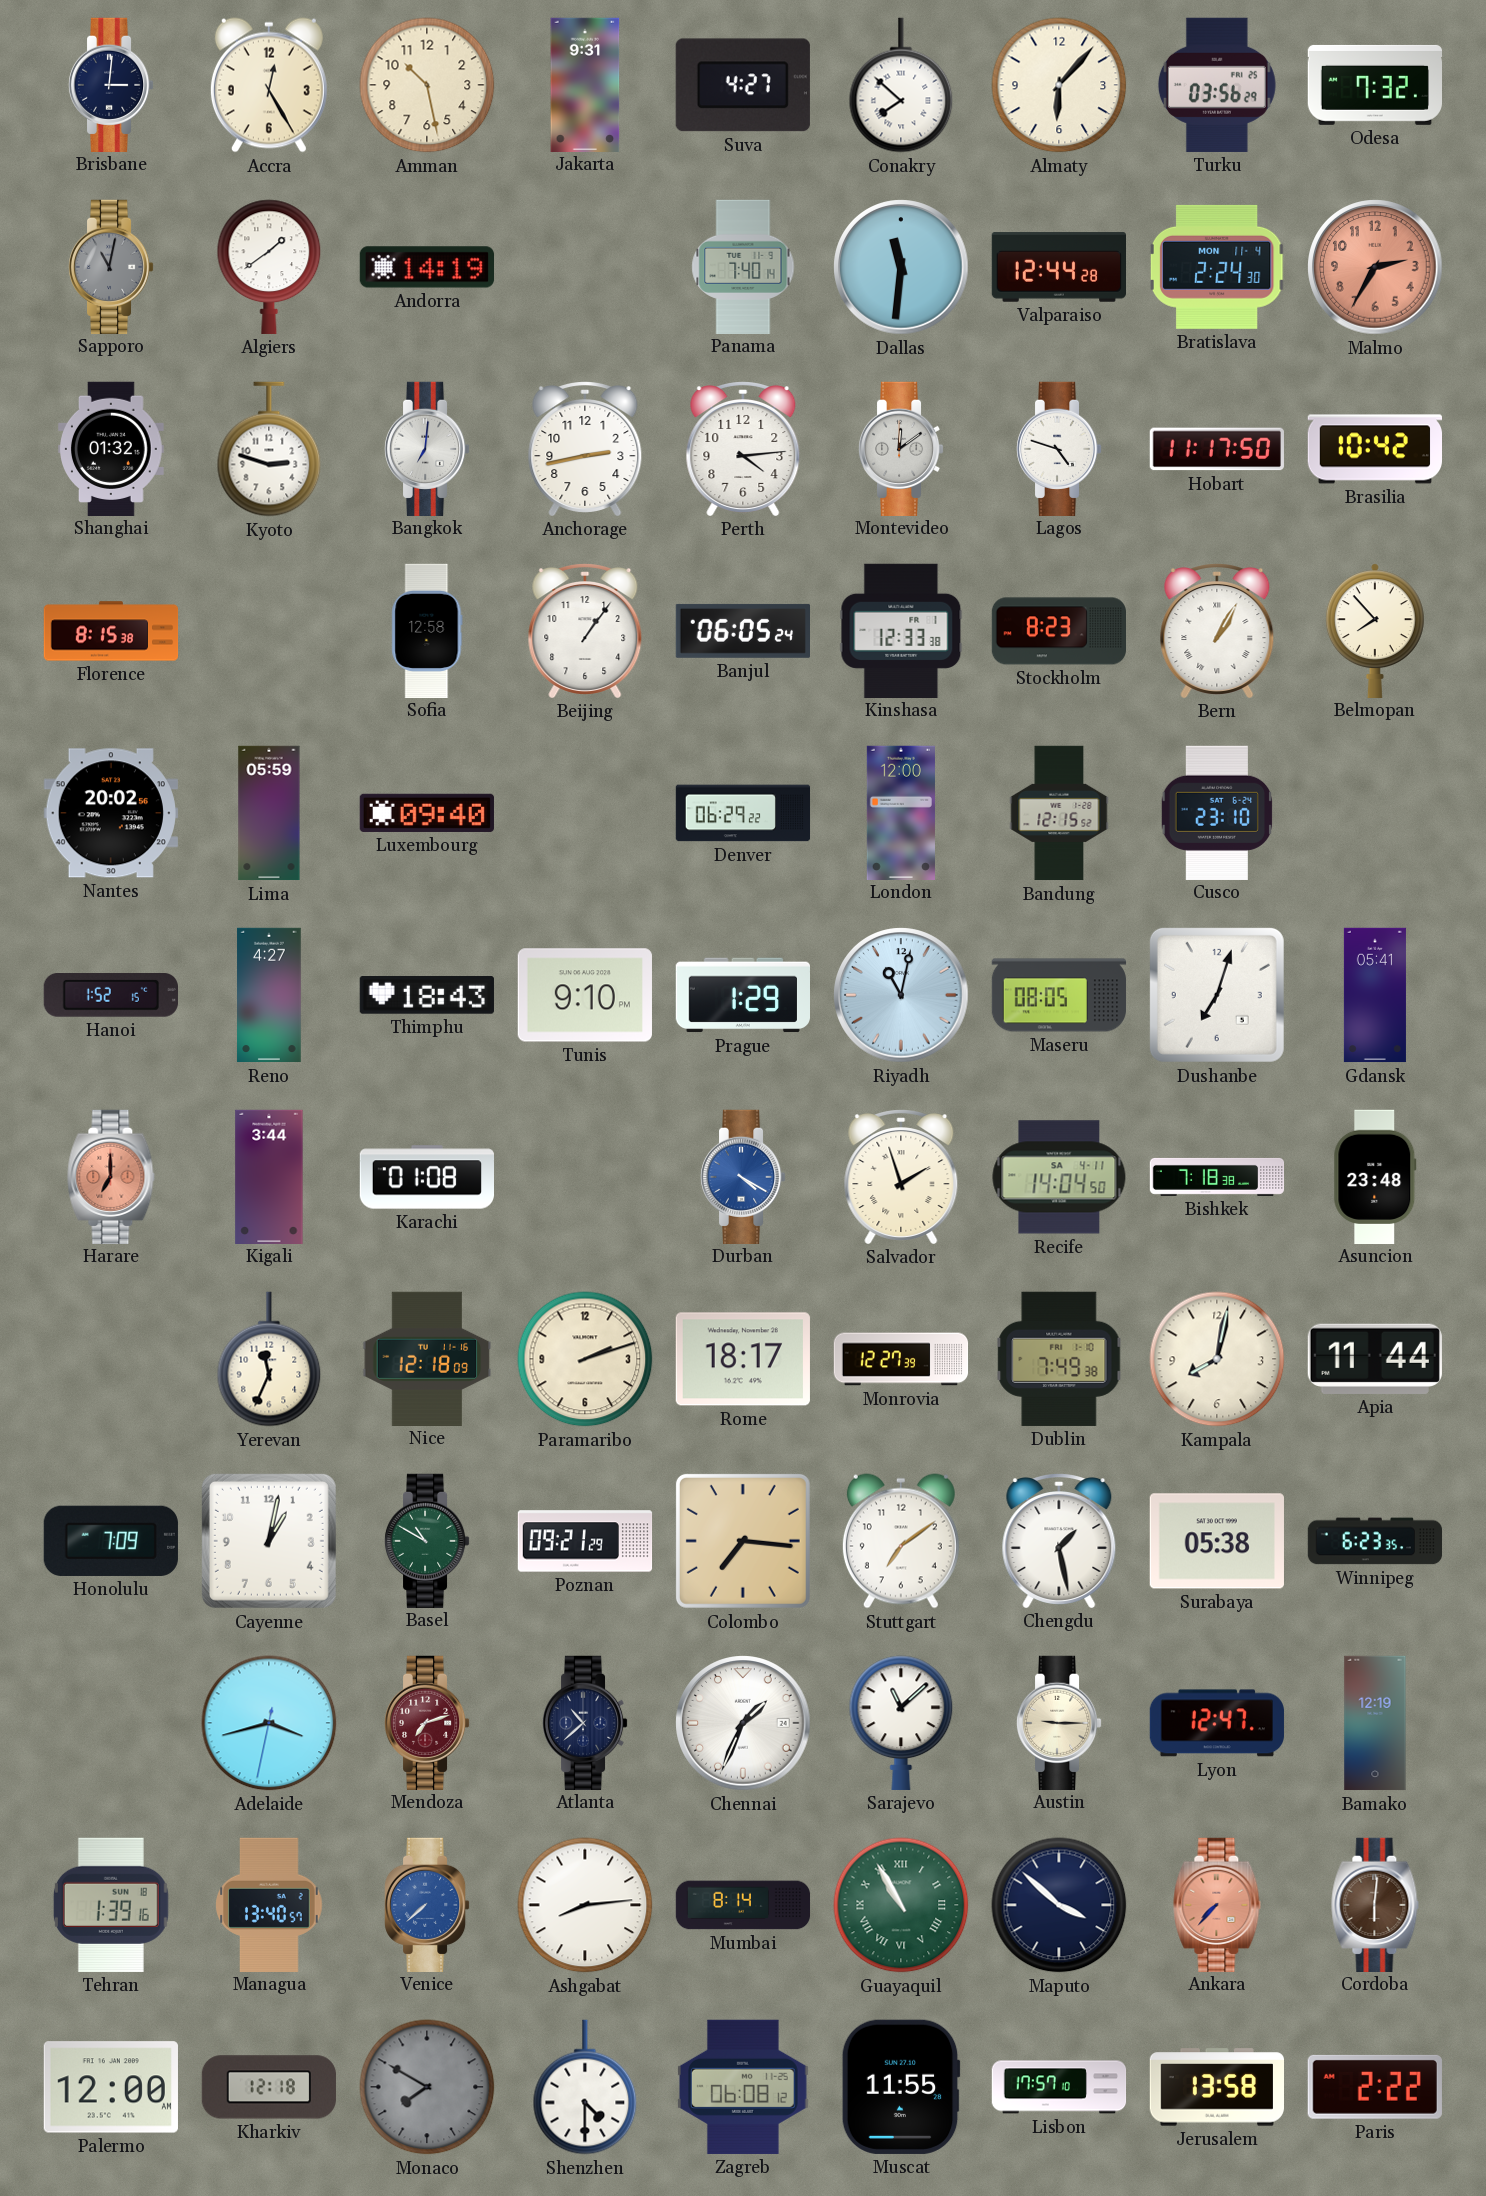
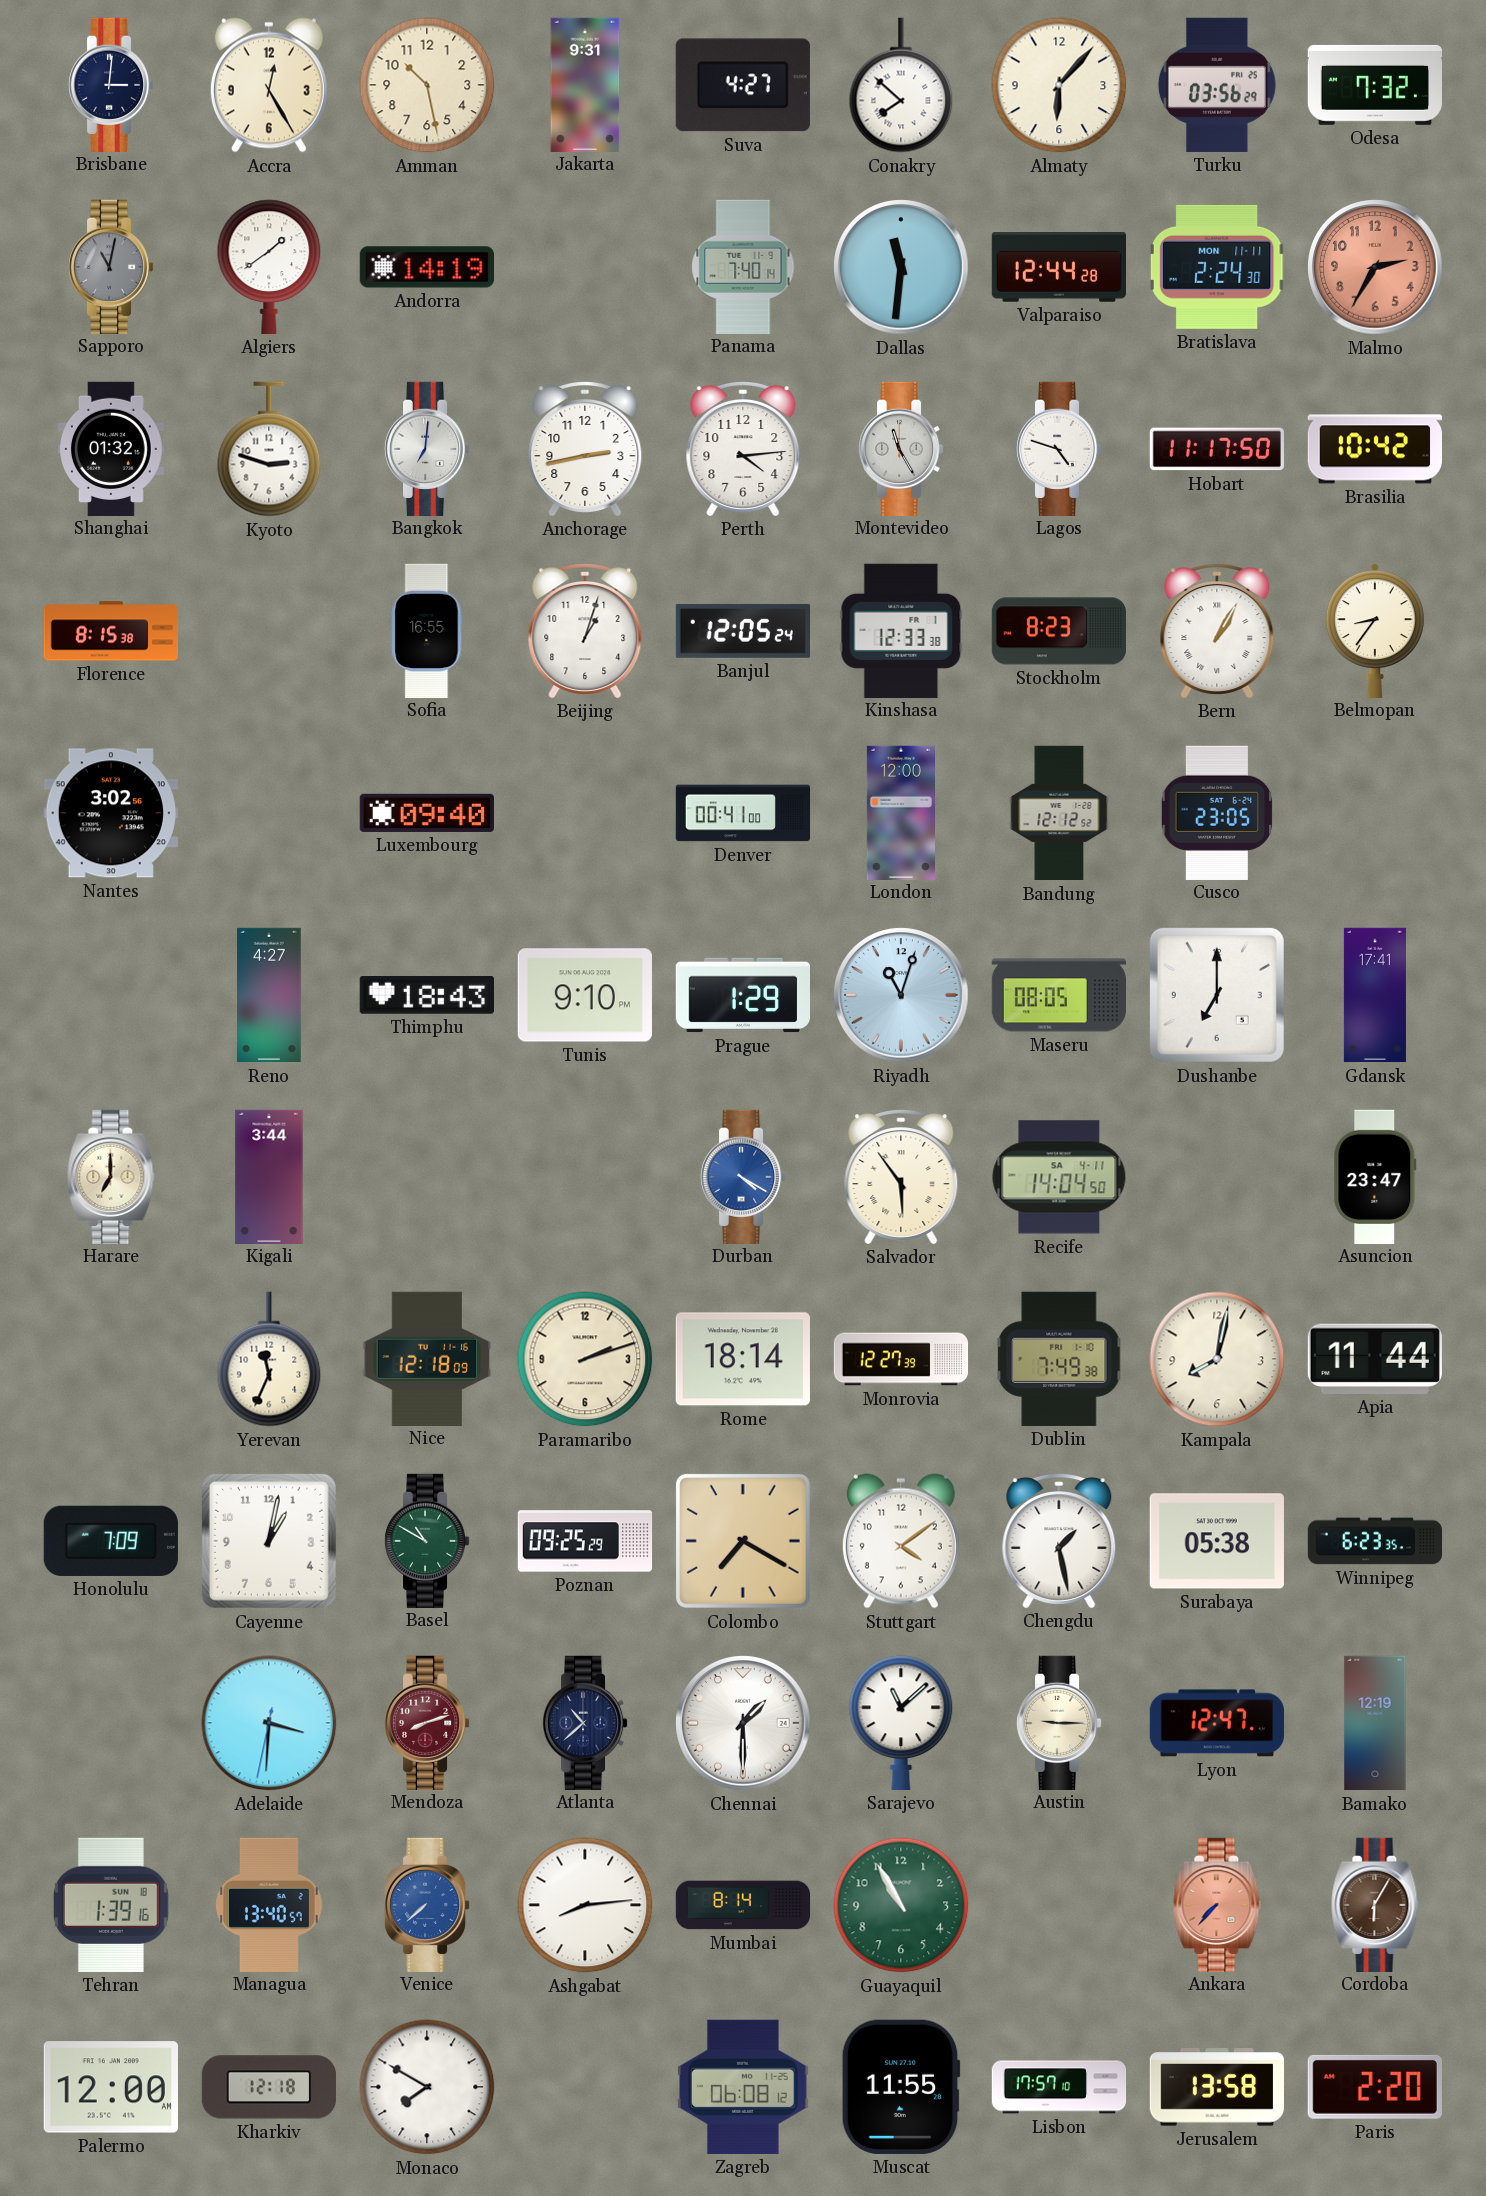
Bratislava date: MON 11-4 -> MON 11-11
Montevideo: 12:09 -> 11:25
Sofia: 12:58 -> 16:55
Beijing: 1:06 -> 1:03
Banjul: 06:05 -> 12:05
Belmopan: 7:53 -> 8:36
Nantes: 20:02 -> 3:02
Lima: 05:59 -> none
Denver: 06:29 -> 00:41
Bandung: 12:15 -> 12:12
Cusco: 23:10 -> 23:05
Hanoi: 1:52 -> none
Riyadh: 11:02 -> 11:03
Dushanbe: 7:03 -> 7:00
Gdansk: 05:41 -> 17:41
Harare dial: salmon -> cream
Karachi: 01:08 -> none
Salvador: 1:57 -> 5:54
Bishkek: 7:18 -> none
Asuncion: 23:48 -> 23:47
Rome: 18:17 -> 18:14
Poznan: 09:21 -> 09:25
Colombo: 7:16 -> 7:20
Stuttgart: 7:09 -> 4:09
Adelaide: 3:42 -> 3:30
Mendoza: 7:12 -> 8:12
Chennai: 1:34 -> 1:30
Guayaquil numerals: Roman -> Arabic
Maputo: 3:52 -> none
Cordoba: 6:01 -> 6:05
Monaco dial: grey -> white
Shenzhen: 4:30 -> none
Paris: 2:22 -> 2:20
